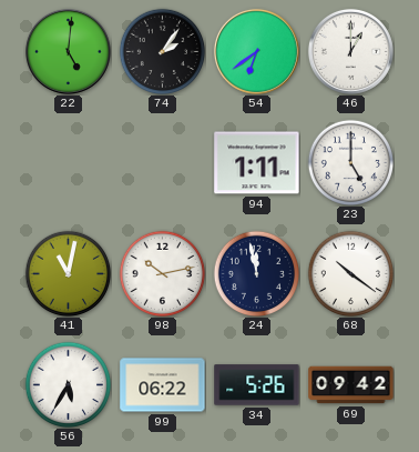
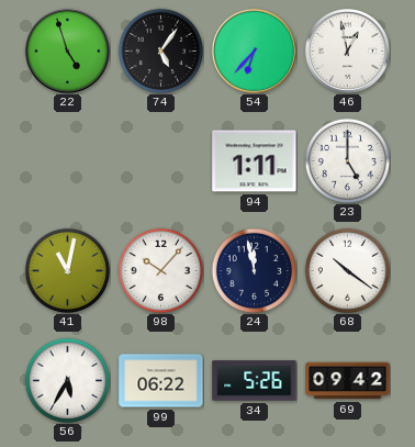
22: 5:01 -> 4:57
74: 2:06 -> 5:06
54: 6:39 -> 6:37
46: 1:00 -> 12:58
98: 10:13 -> 10:07
